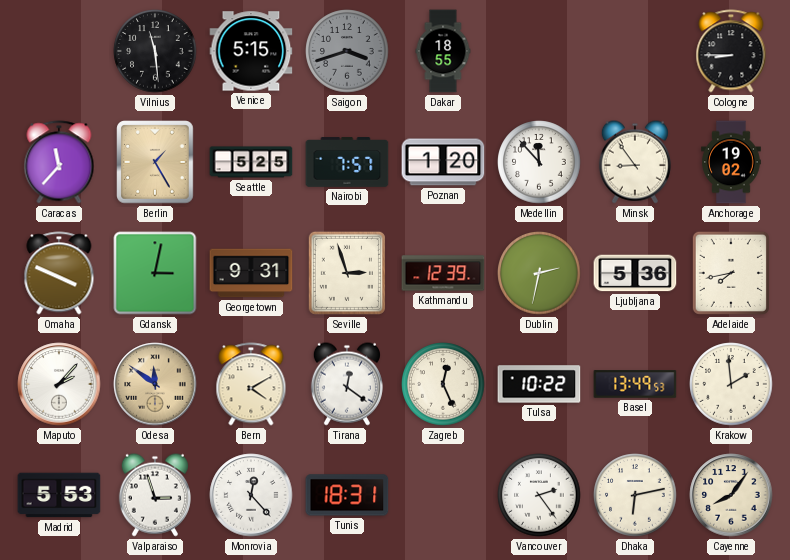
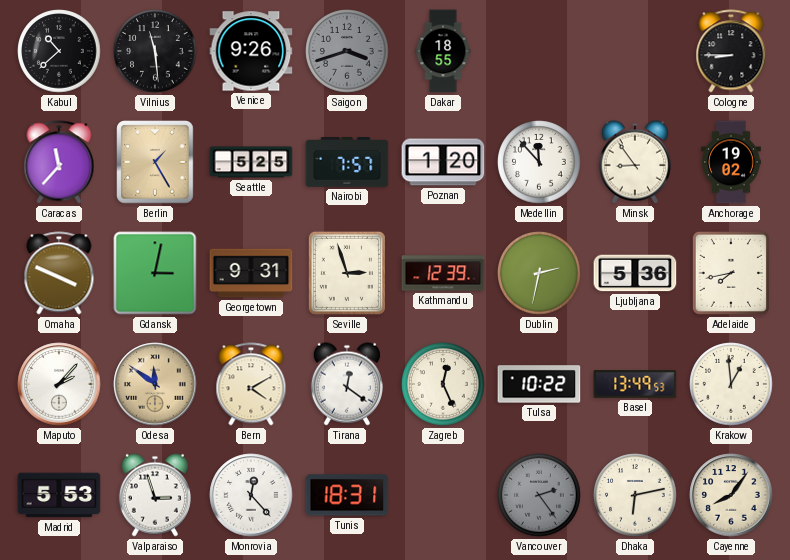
Kabul: none -> 10:38
Venice: 5:15 -> 9:26
Krakow: 1:59 -> 12:59
Vancouver dial: white -> grey
